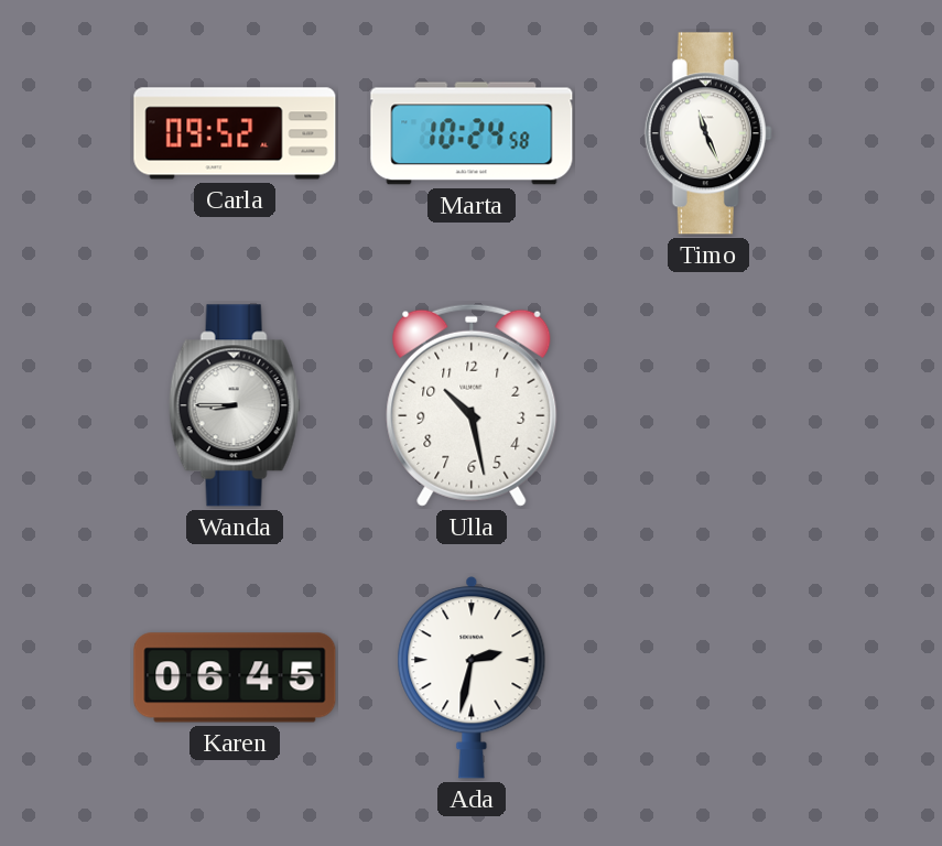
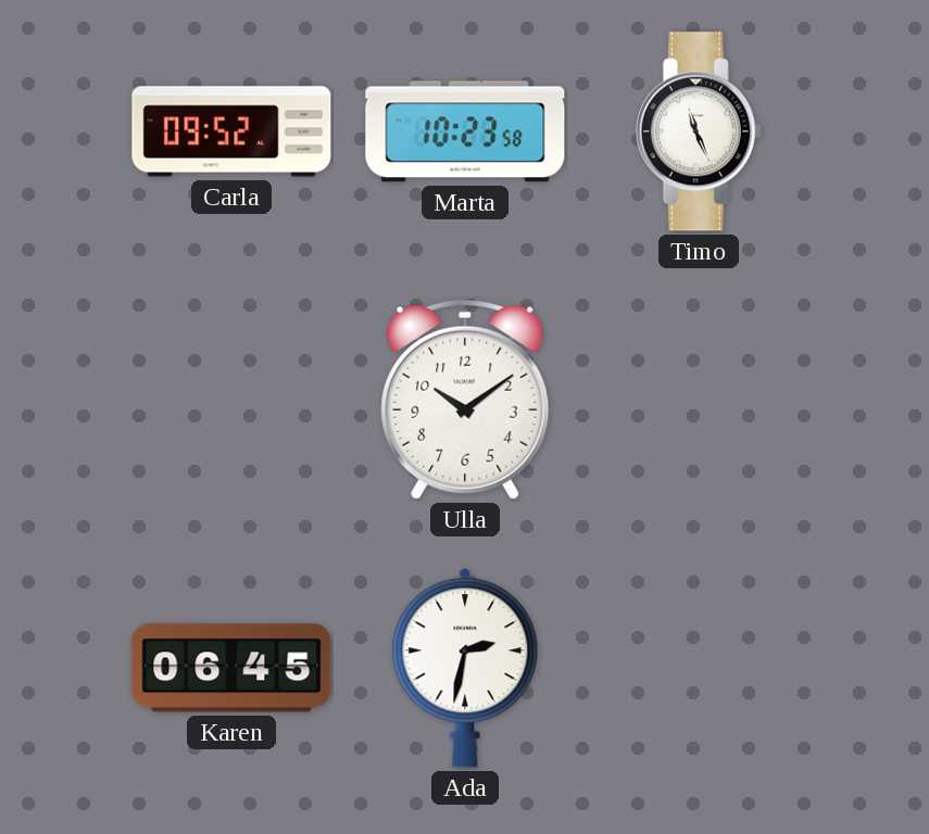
Marta: 10:24 -> 10:23
Wanda: 8:45 -> none
Ulla: 10:28 -> 10:09
